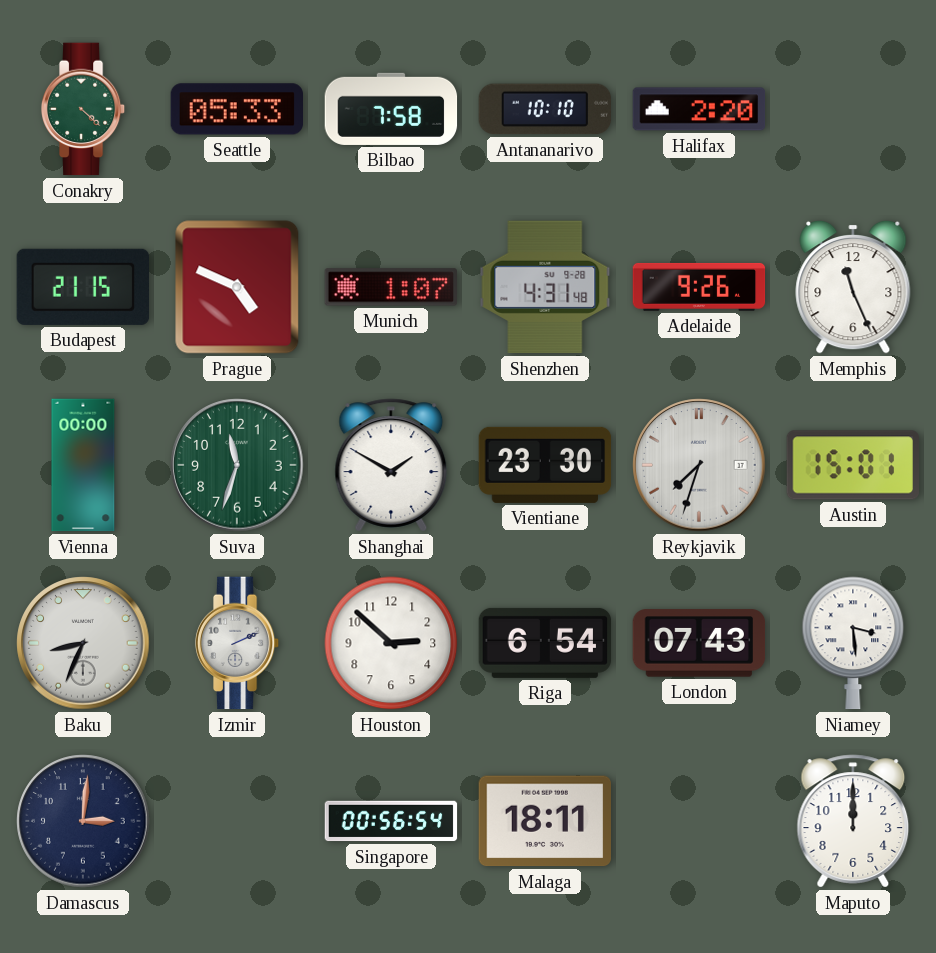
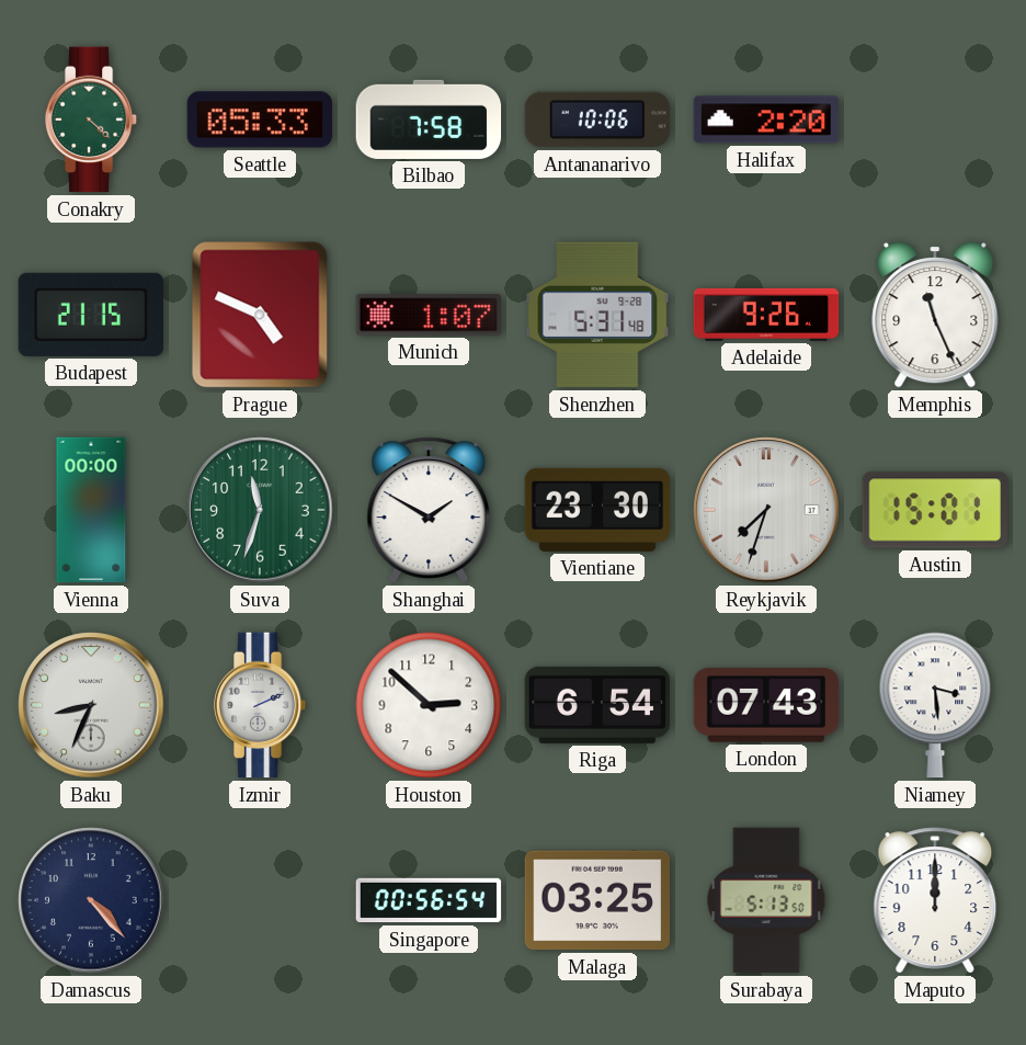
Antananarivo: 10:10 -> 10:06
Shenzhen: 4:31 -> 5:31
Damascus: 3:01 -> 4:23
Malaga: 18:11 -> 03:25
Surabaya: none -> 5:13
